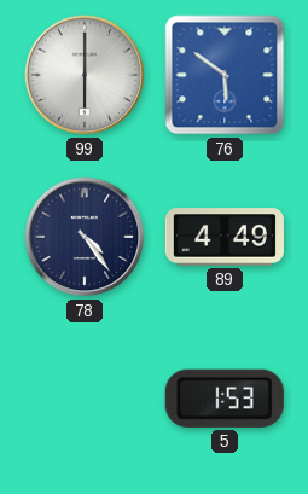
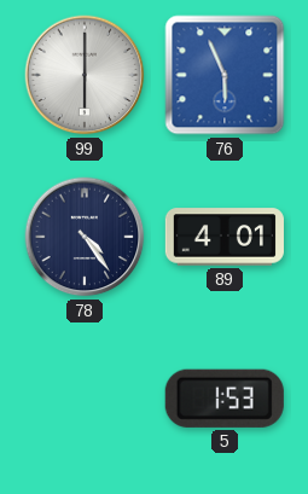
76: 5:51 -> 5:56
89: 4:49 -> 4:01
